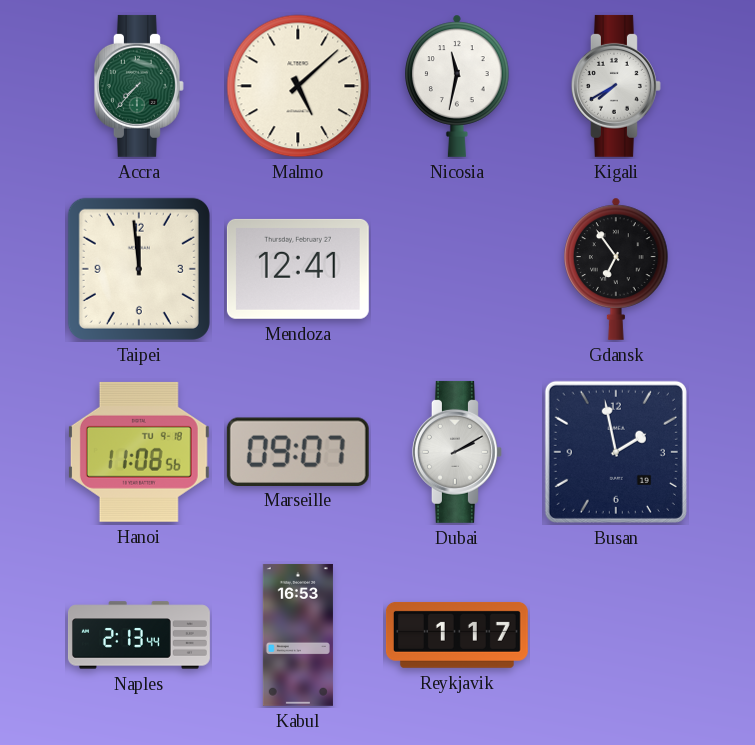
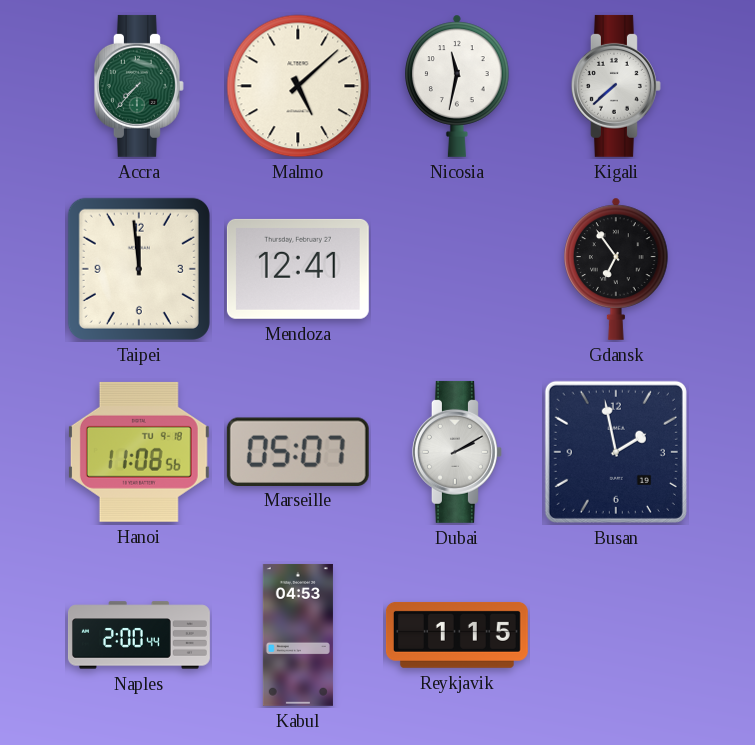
Kigali: 7:40 -> 7:38
Marseille: 09:07 -> 05:07
Naples: 2:13 -> 2:00
Kabul: 16:53 -> 04:53
Reykjavik: 1:17 -> 1:15
